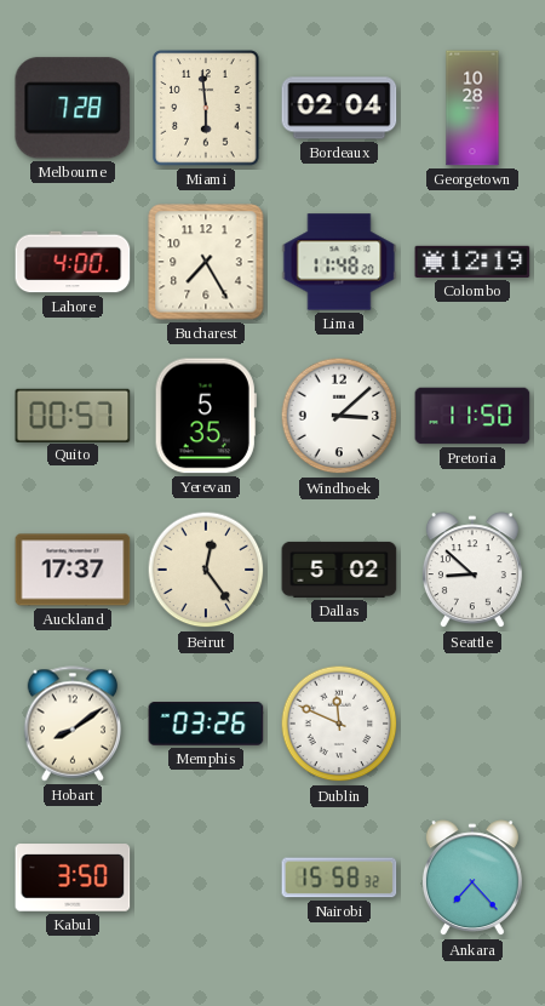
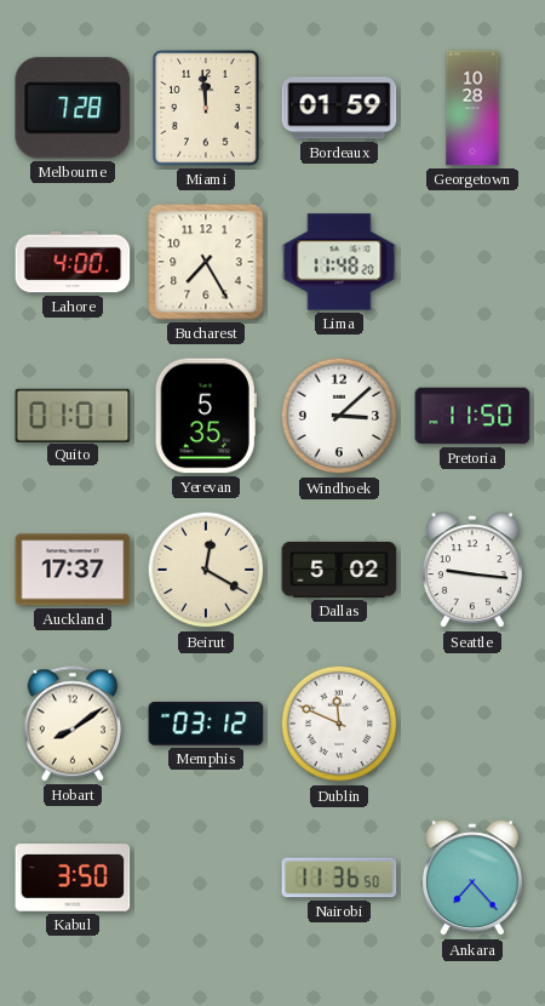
Miami: 5:59 -> 11:59
Bordeaux: 02:04 -> 01:59
Colombo: 12:19 -> none
Quito: 00:57 -> 01:01
Beirut: 12:24 -> 12:20
Seattle: 8:52 -> 9:16
Memphis: 03:26 -> 03:12
Nairobi: 15:58 -> 11:36
